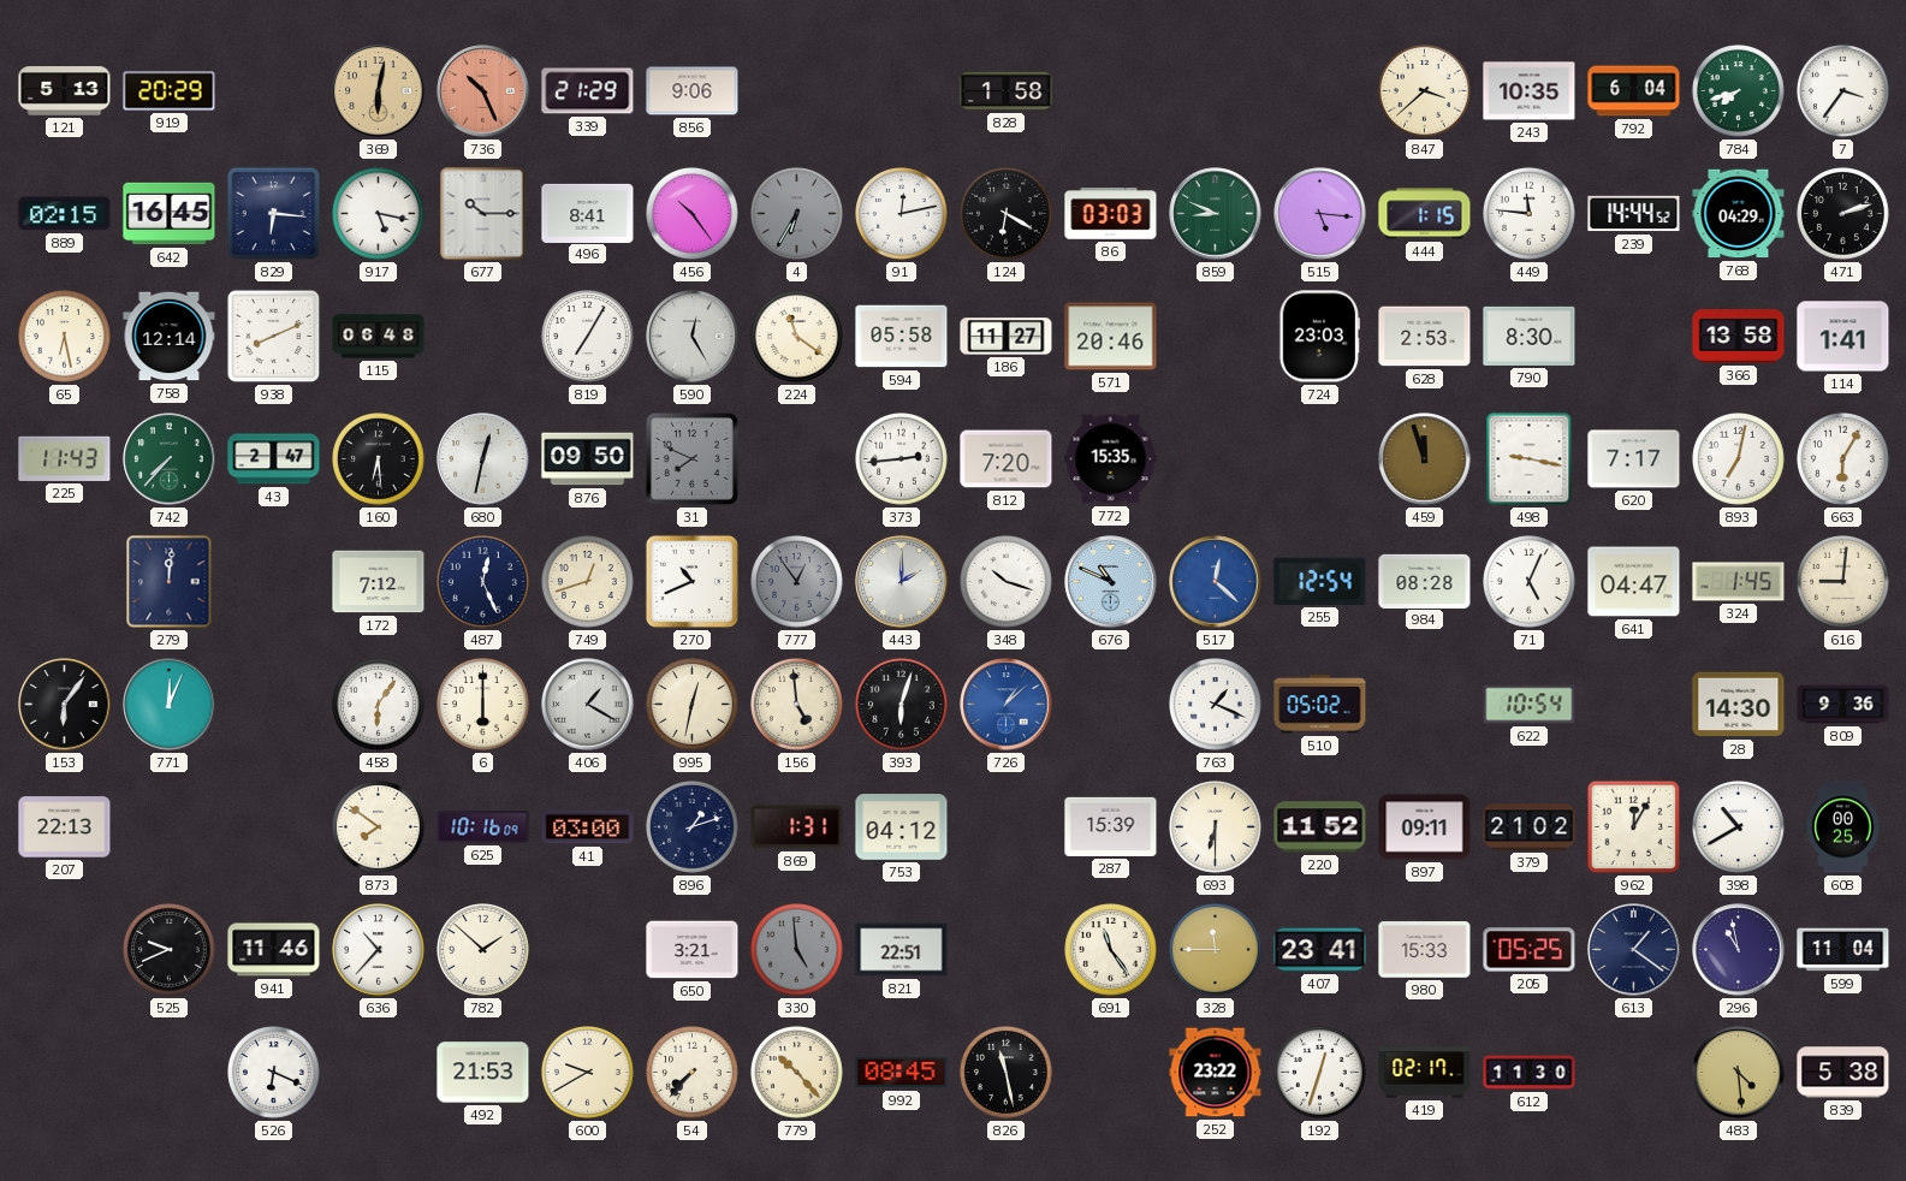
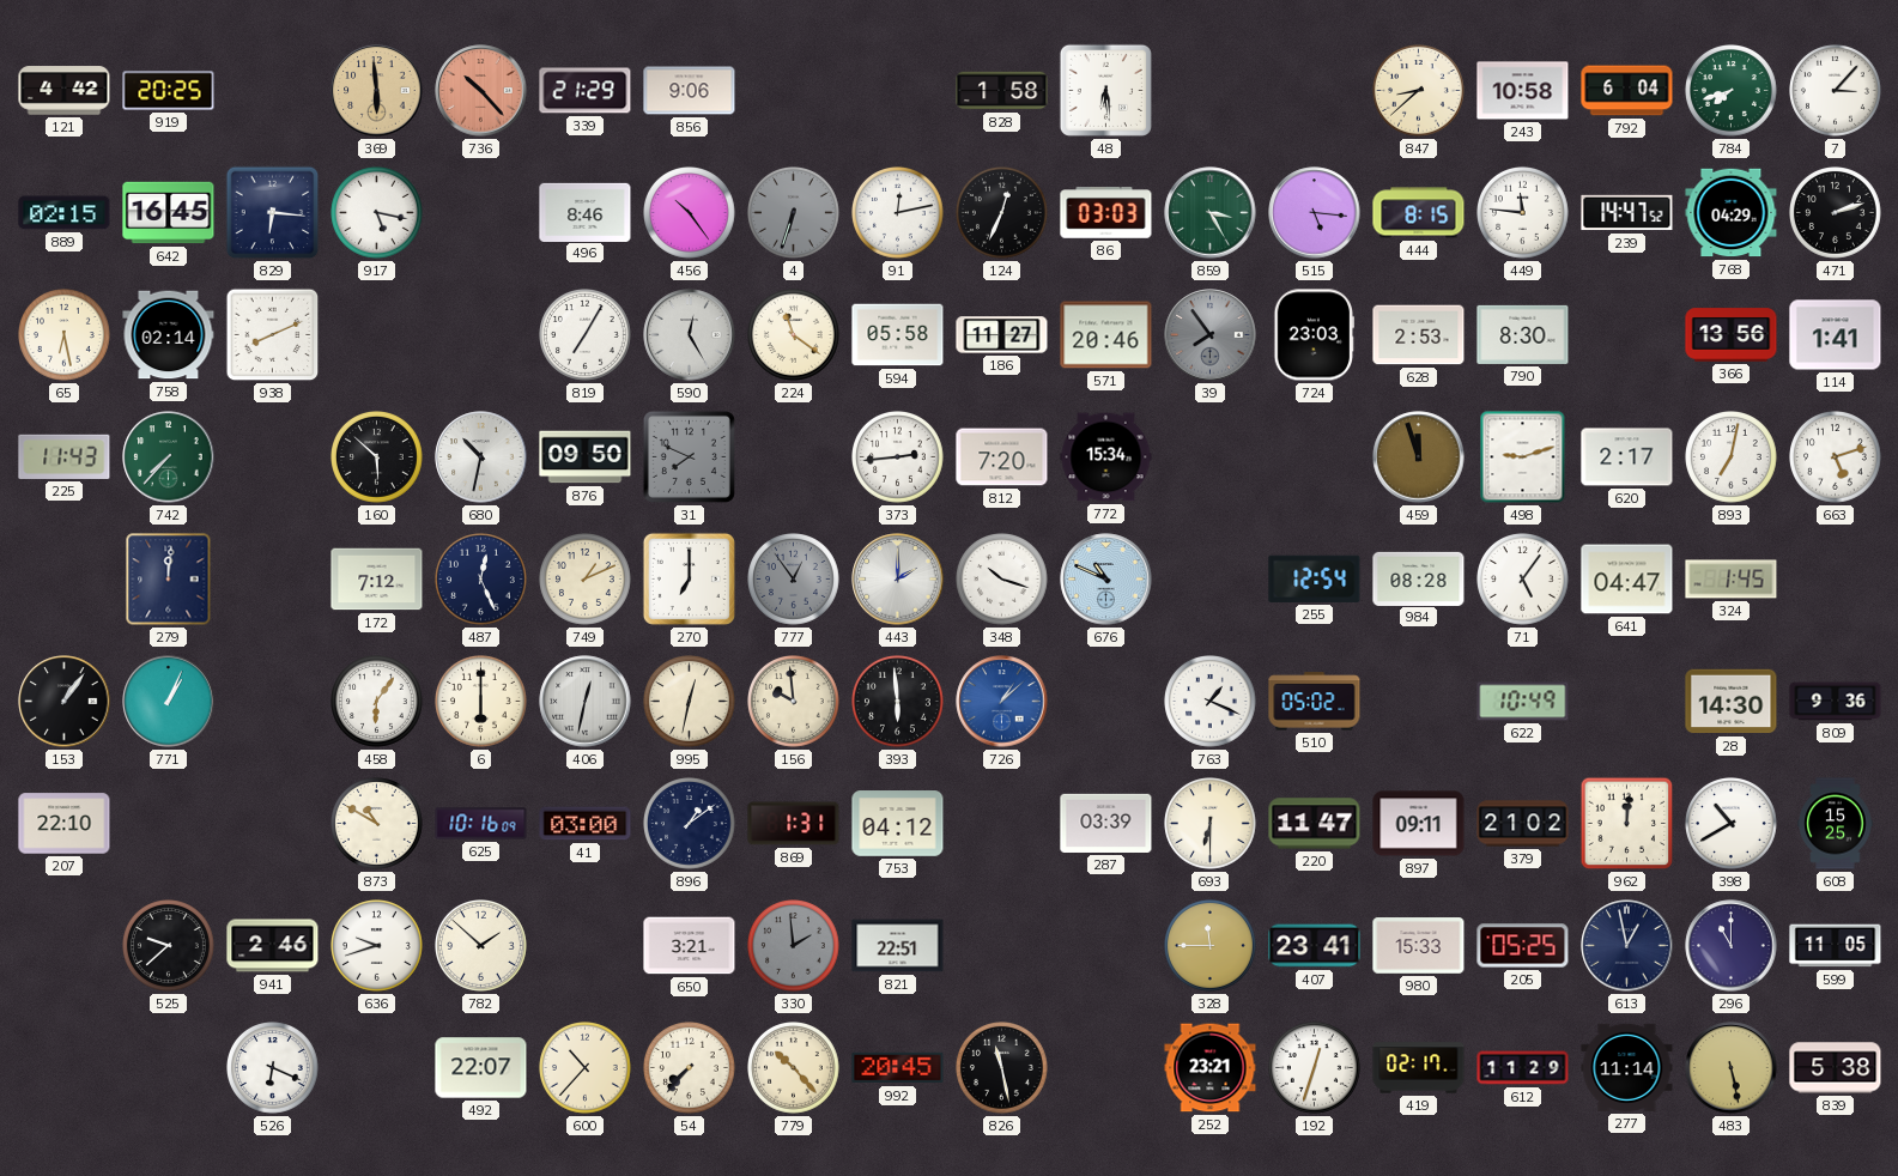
121: 5:13 -> 4:42
919: 20:29 -> 20:25
369: 6:02 -> 5:59
736: 10:26 -> 10:23
48: none -> 6:29
847: 3:38 -> 8:38
243: 10:35 -> 10:58
7: 3:36 -> 3:07
677: 10:15 -> none
496: 8:41 -> 8:46
4: 6:35 -> 6:33
124: 6:20 -> 12:34
859: 8:49 -> 3:25
444: 1:15 -> 8:15
239: 14:44 -> 14:47
758: 12:14 -> 02:14
115: 06:48 -> none
39: none -> 7:54
366: 13:58 -> 13:56
43: 2:47 -> none
160: 6:29 -> 5:52
680: 12:32 -> 10:32
772: 15:35 -> 15:34
498: 9:17 -> 9:12
620: 7:17 -> 2:17
663: 6:05 -> 5:12
749: 12:42 -> 1:11
270: 10:41 -> 7:00
517: 12:22 -> none
71: 5:04 -> 5:06
616: 9:01 -> none
153: 6:06 -> 1:06
771: 12:04 -> 1:04
406: 1:20 -> 12:32
156: 4:59 -> 9:59
393: 6:03 -> 5:59
622: 10:54 -> 10:49
207: 22:13 -> 22:10
873: 7:51 -> 10:50
896: 1:12 -> 1:09
287: 15:39 -> 03:39
220: 11:52 -> 11:47
962: 12:05 -> 12:01
608: 00:25 -> 15:25
525: 9:41 -> 9:38
941: 11:46 -> 2:46
636: 10:37 -> 9:42
330: 4:59 -> 1:59
691: 11:24 -> none
613: 1:21 -> 12:58
296: 10:58 -> 11:00
599: 11:04 -> 11:05
492: 21:53 -> 22:07
600: 9:40 -> 10:37
992: 08:45 -> 20:45
252: 23:22 -> 23:21
612: 11:30 -> 11:29
277: none -> 11:14
483: 4:29 -> 5:28
